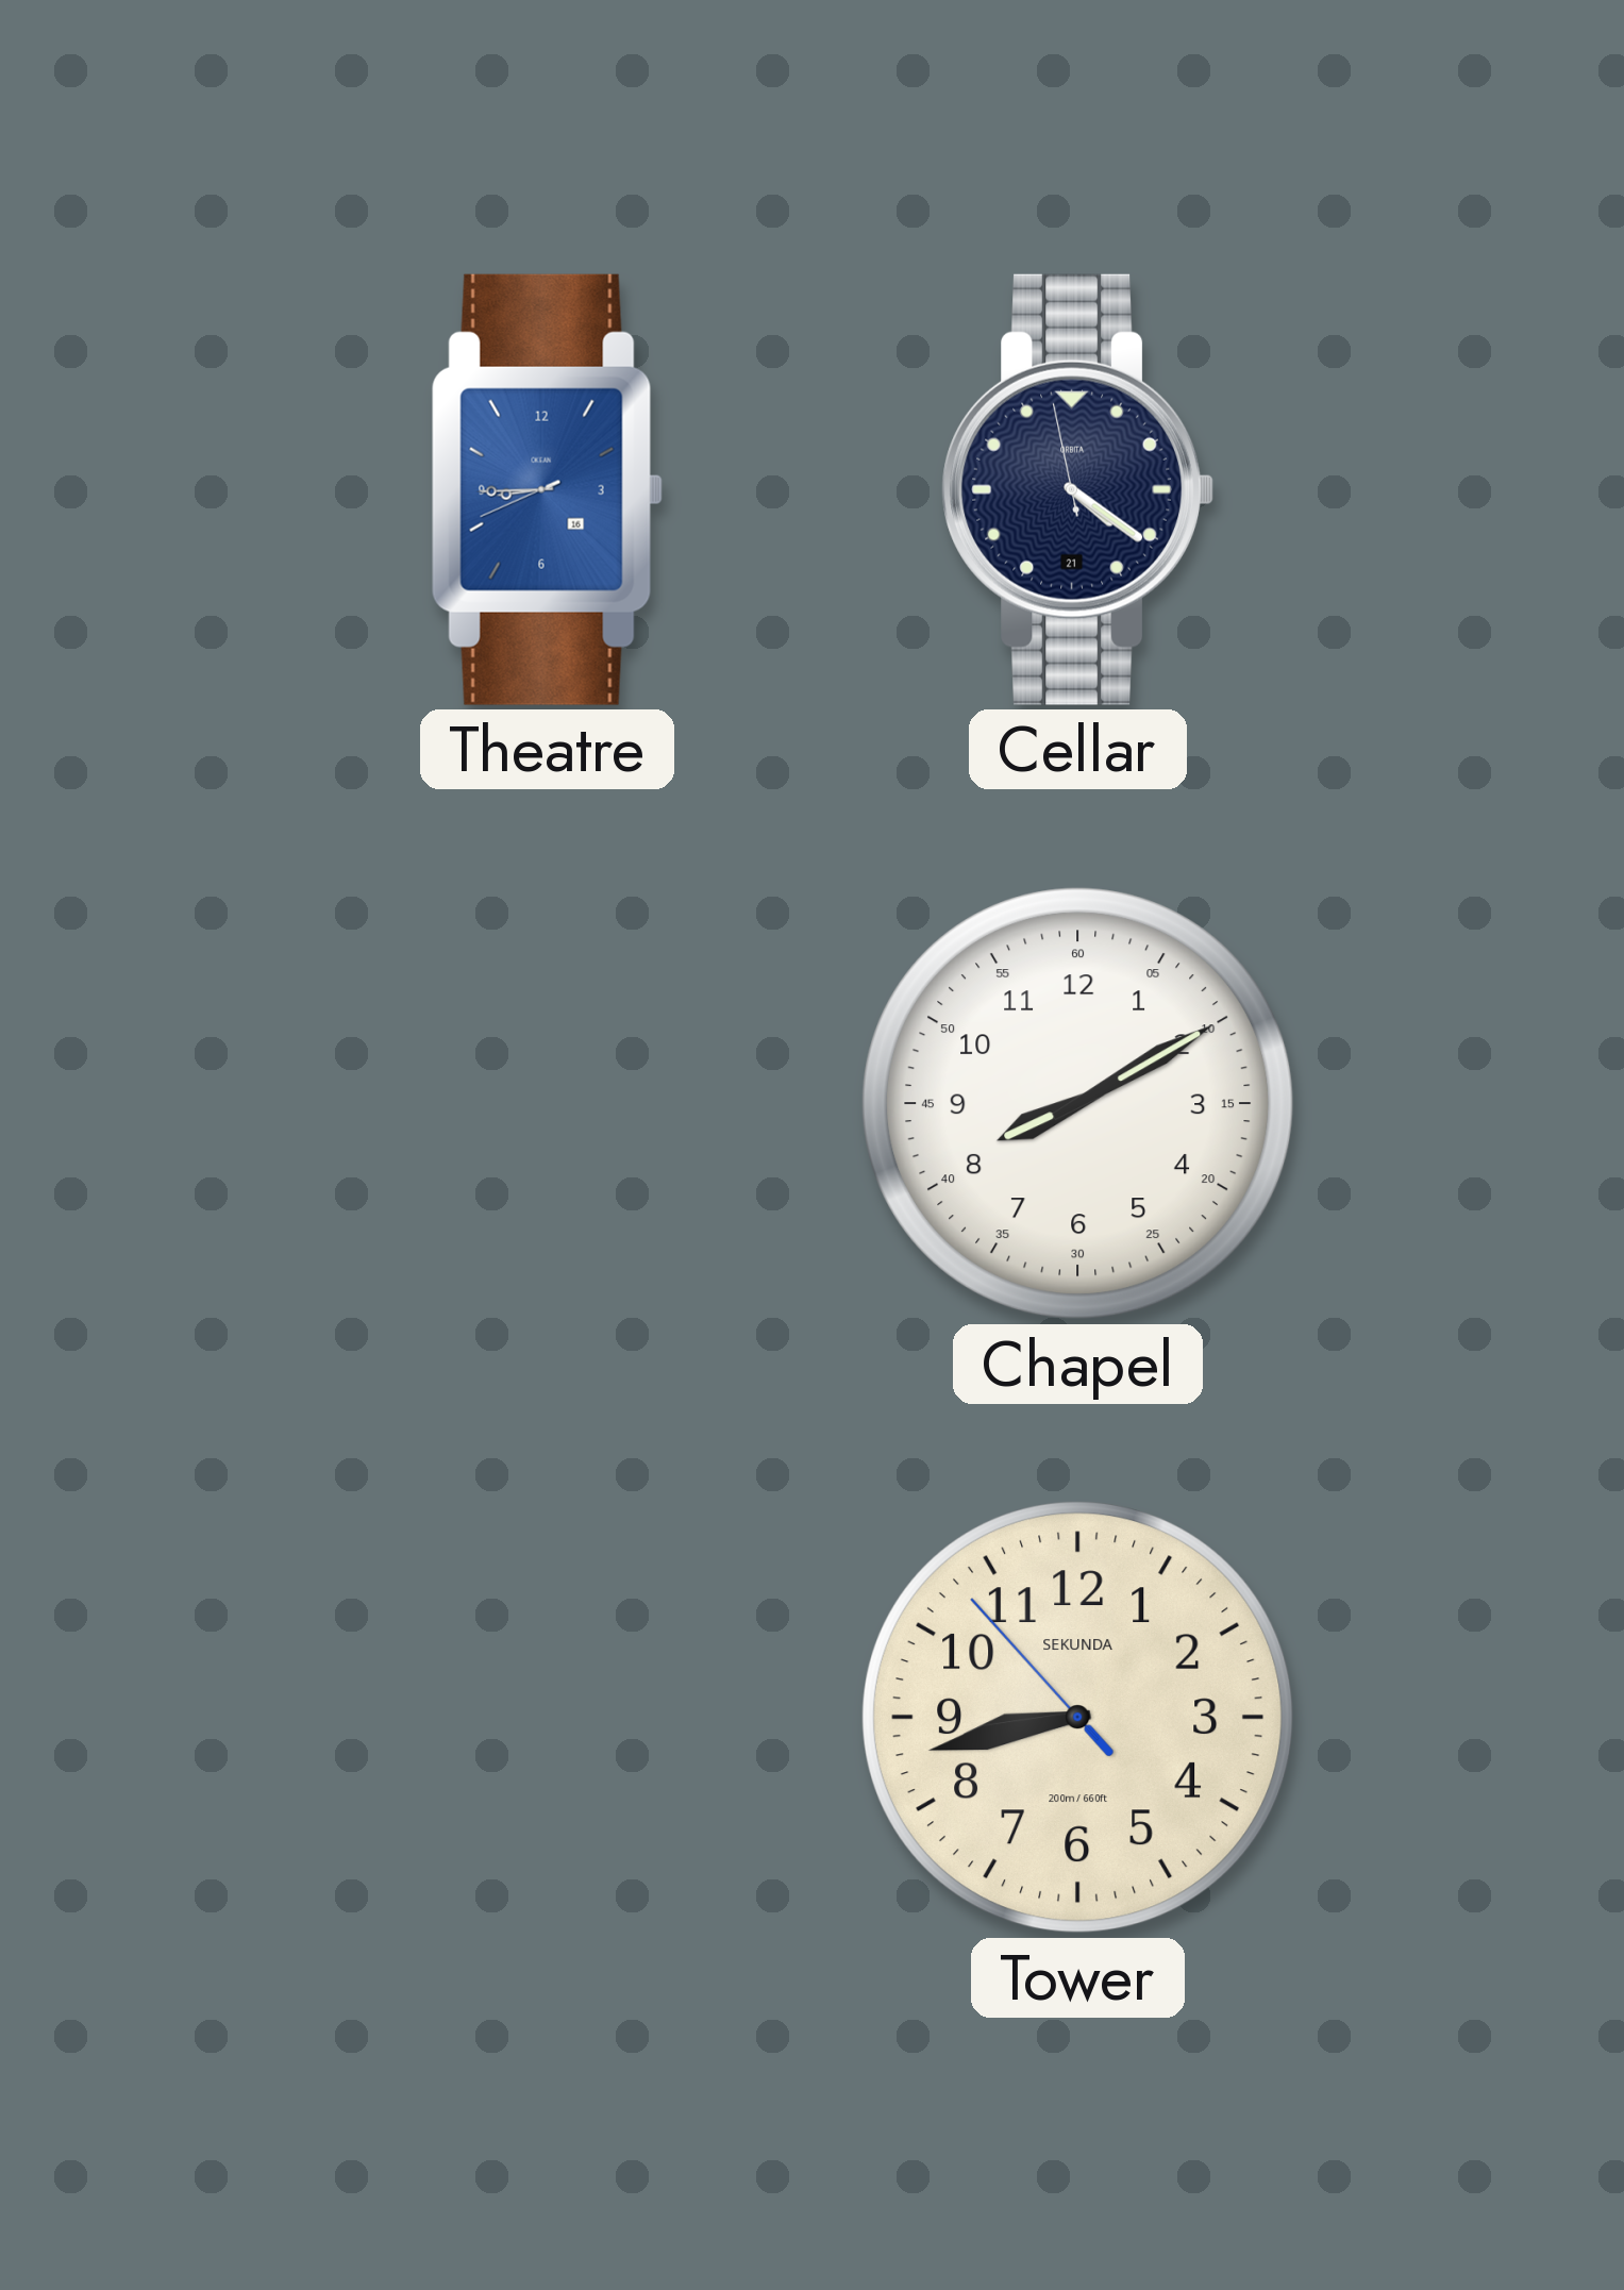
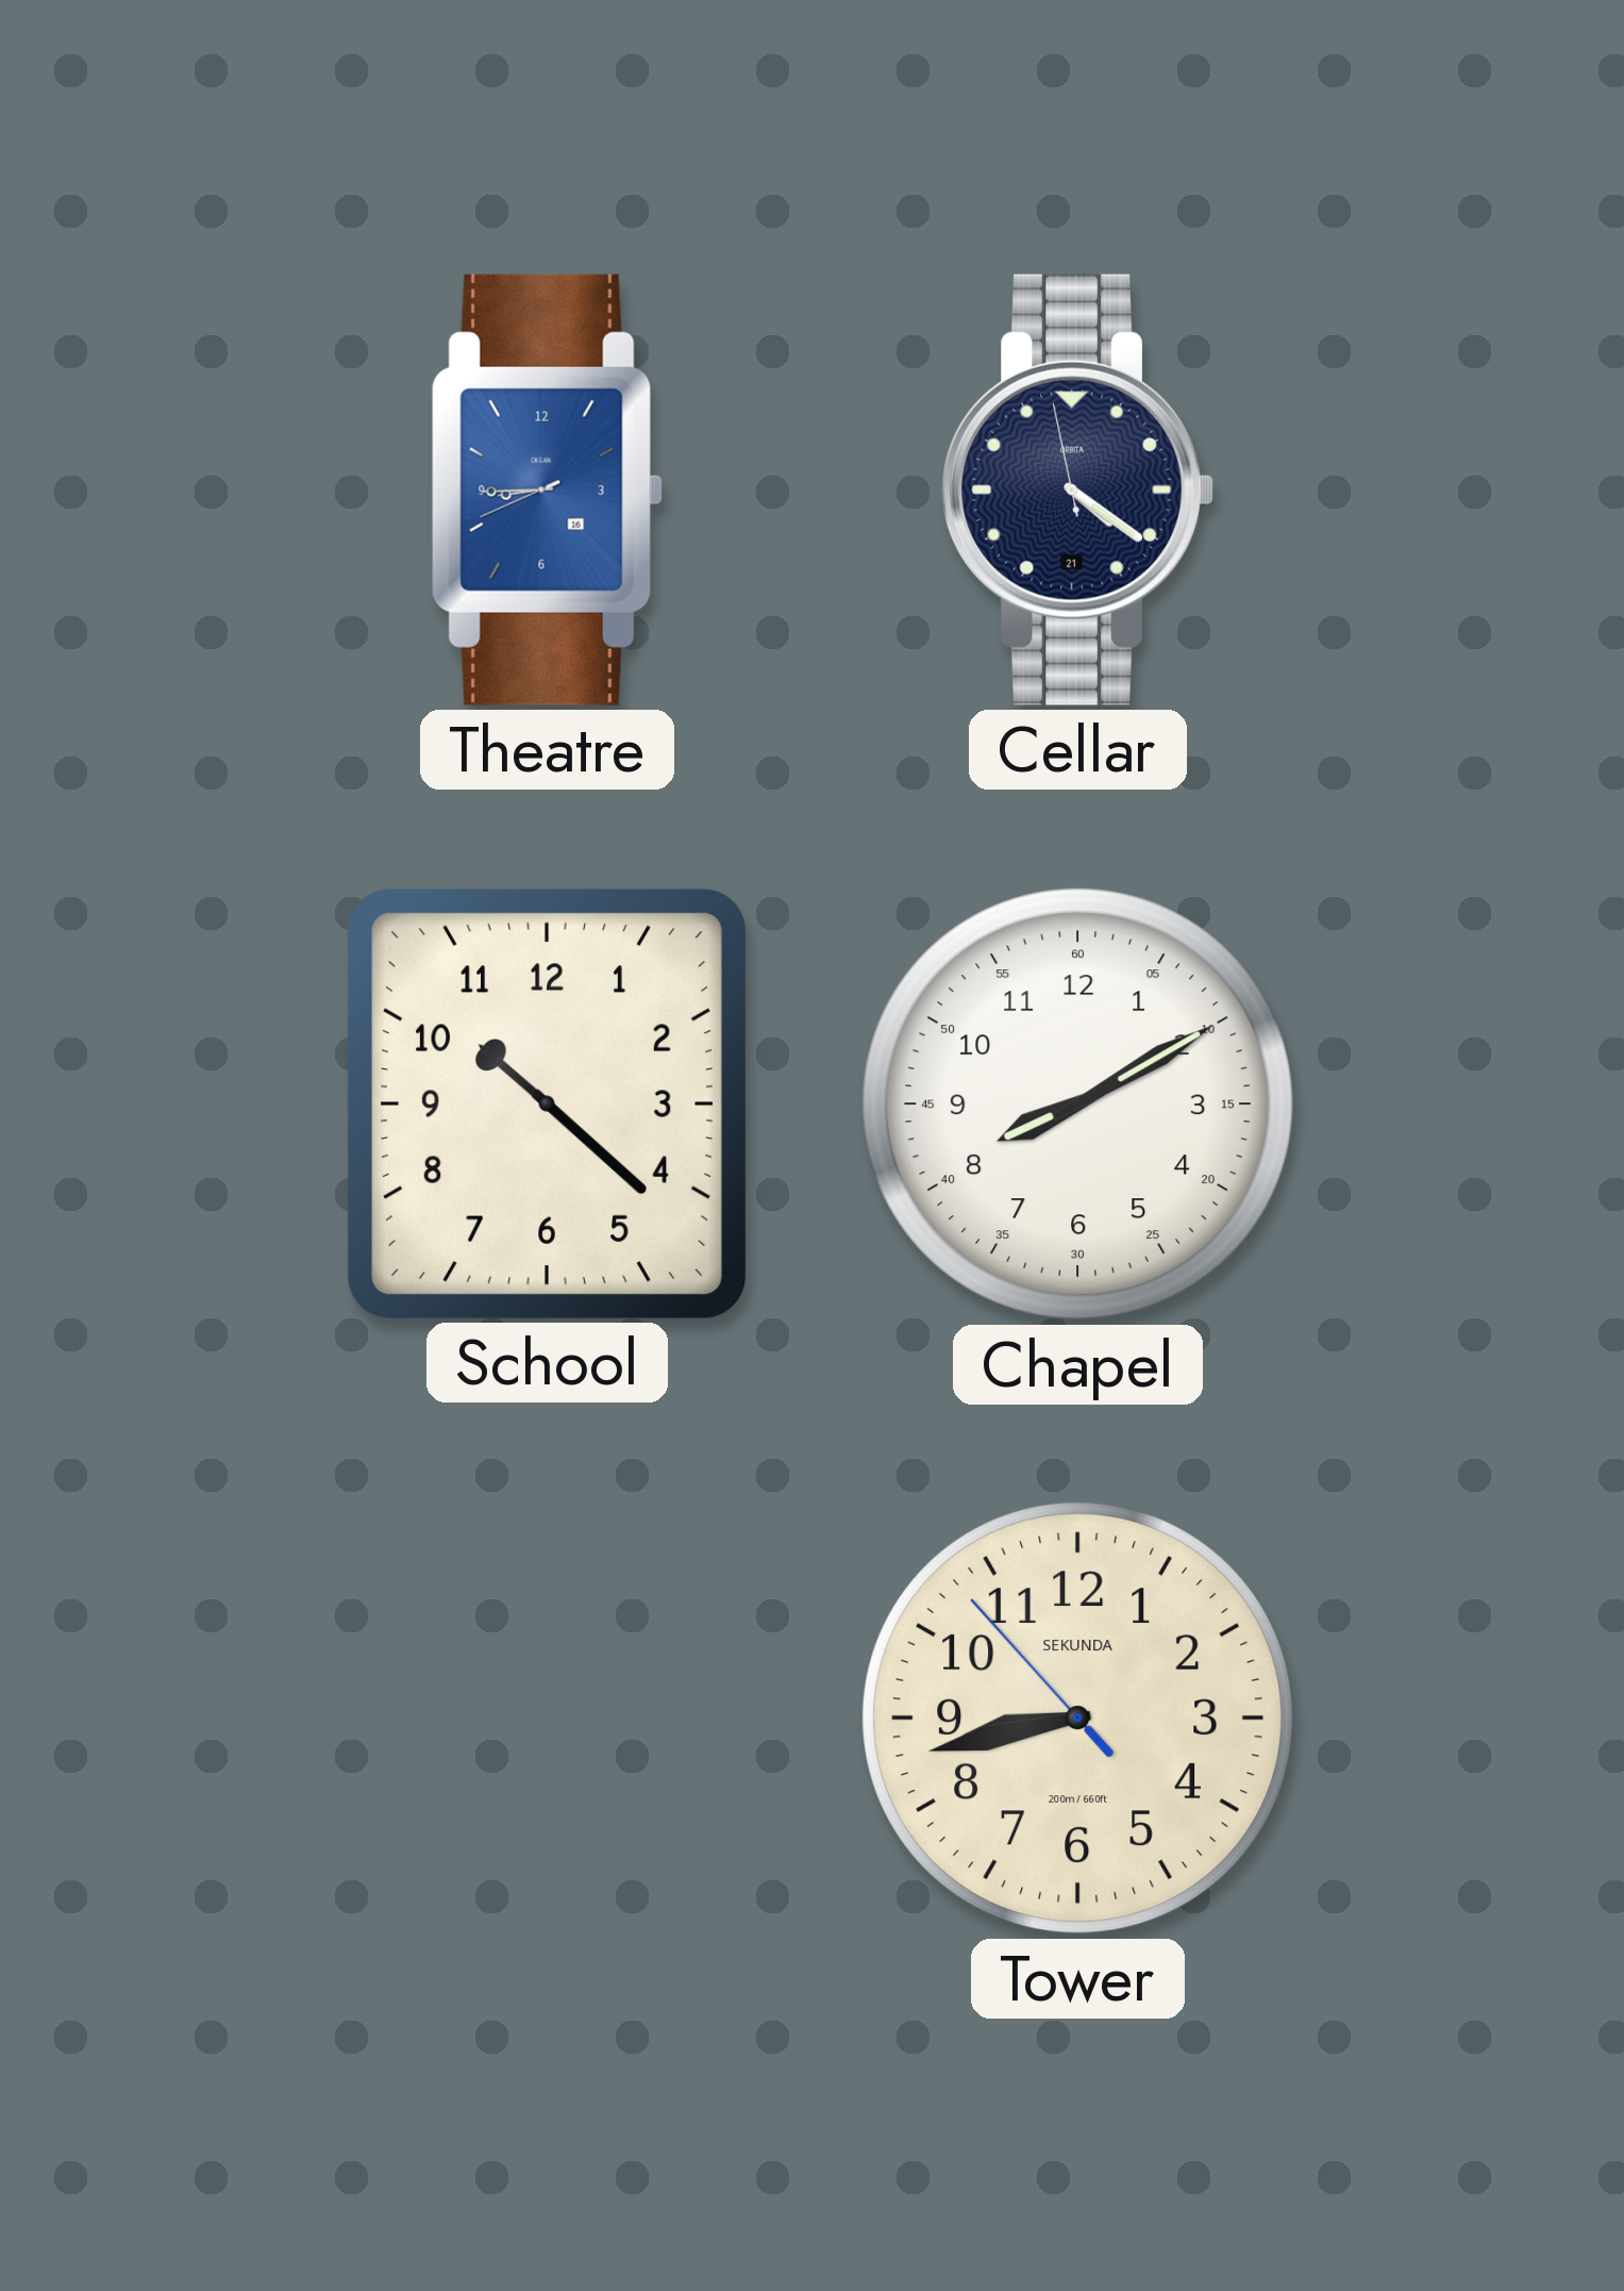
School: none -> 10:22
